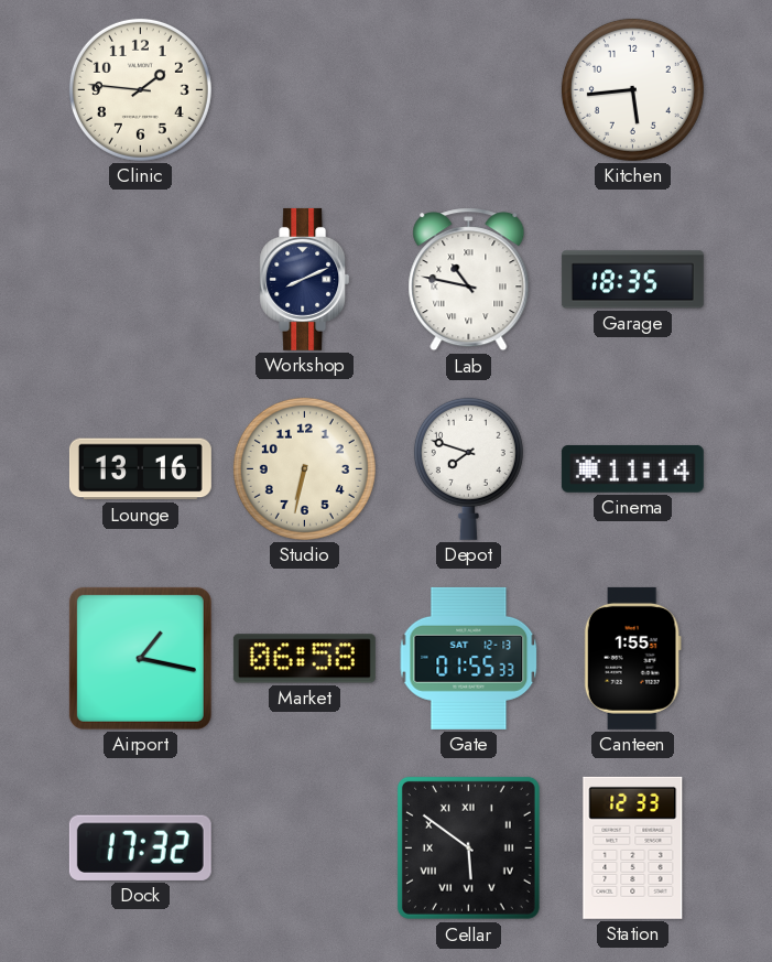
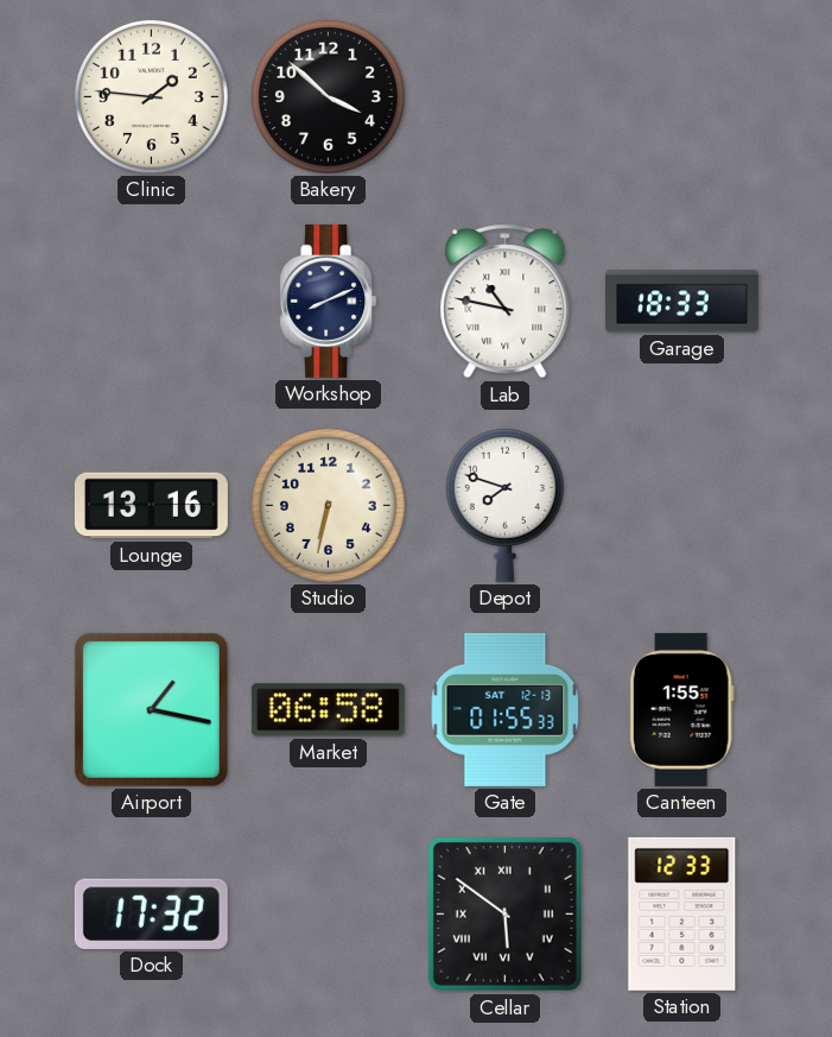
Bakery: none -> 3:52
Kitchen: 5:44 -> none
Garage: 18:35 -> 18:33
Cinema: 11:14 -> none
